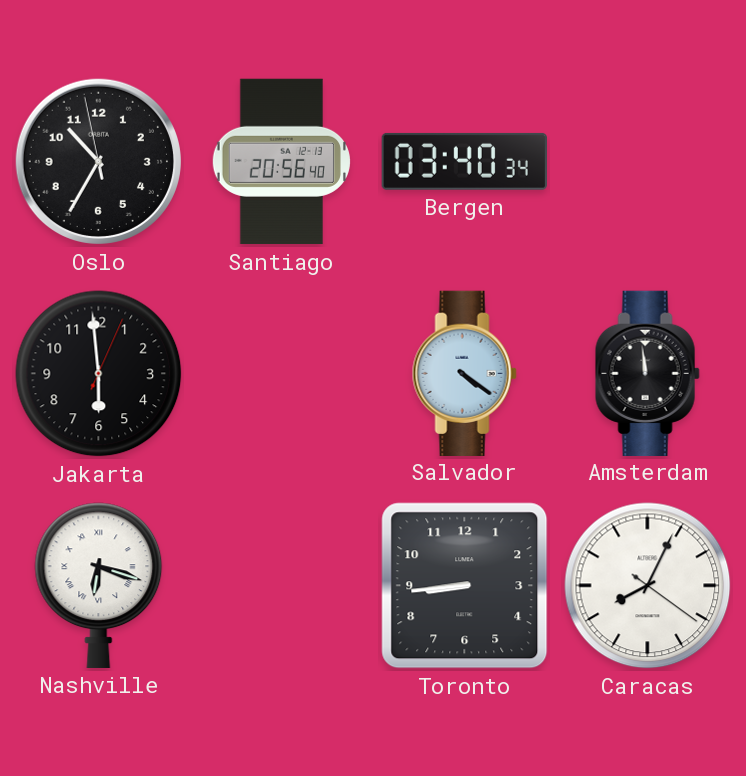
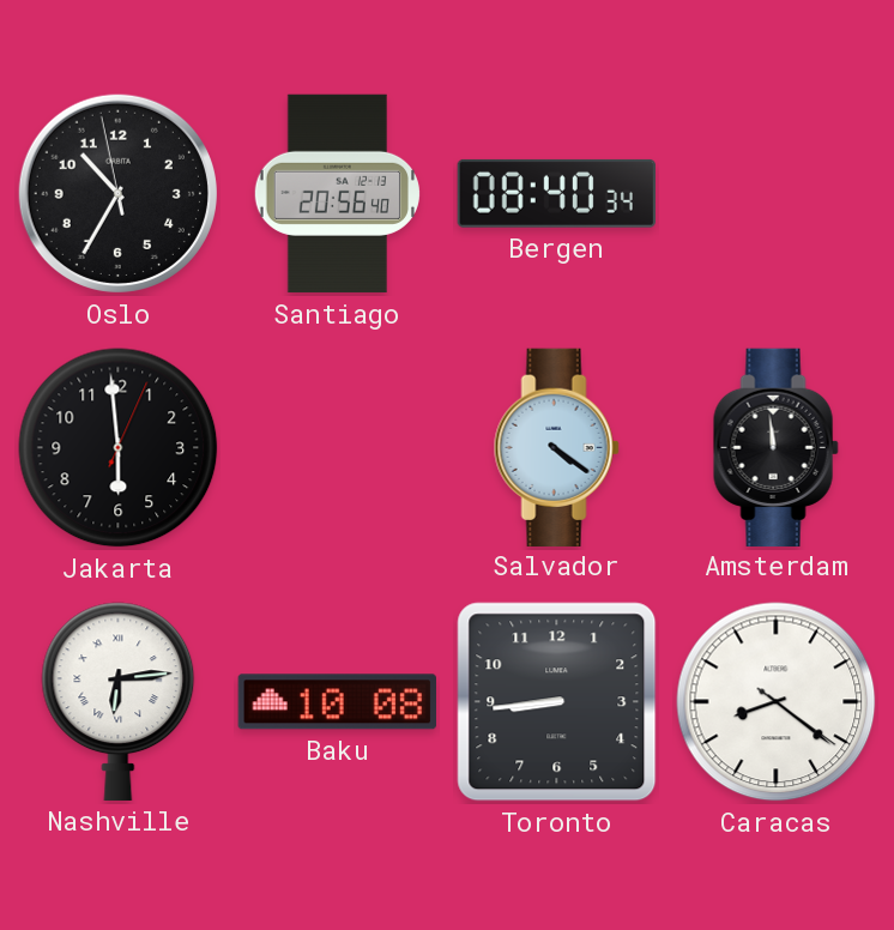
Bergen: 03:40 -> 08:40
Nashville: 6:18 -> 6:14
Baku: none -> 10:08
Caracas: 8:04 -> 8:21
